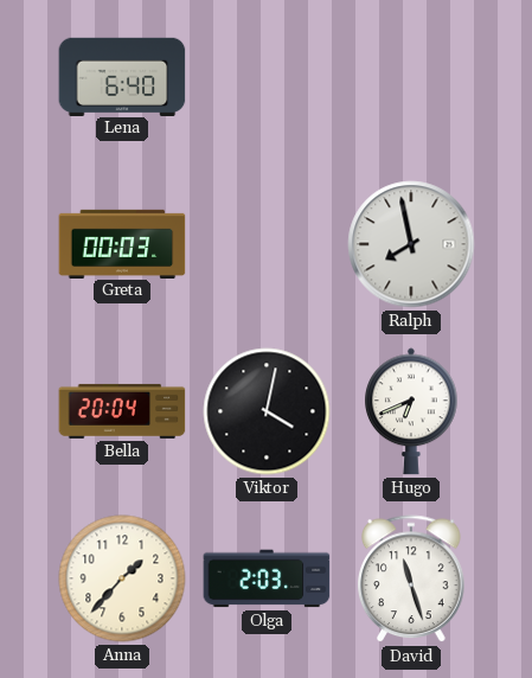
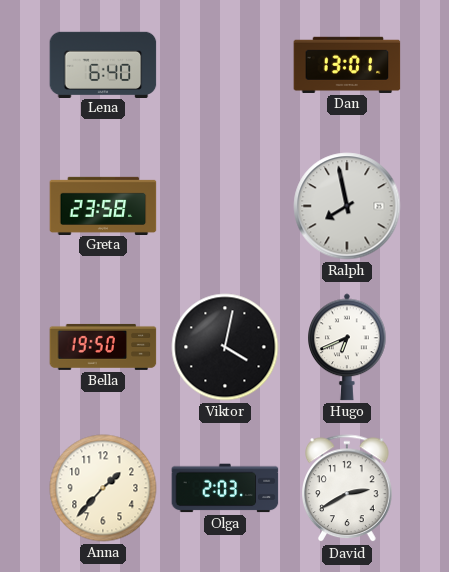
Dan: none -> 13:01
Greta: 00:03 -> 23:58
Bella: 20:04 -> 19:50
David: 11:27 -> 2:40
